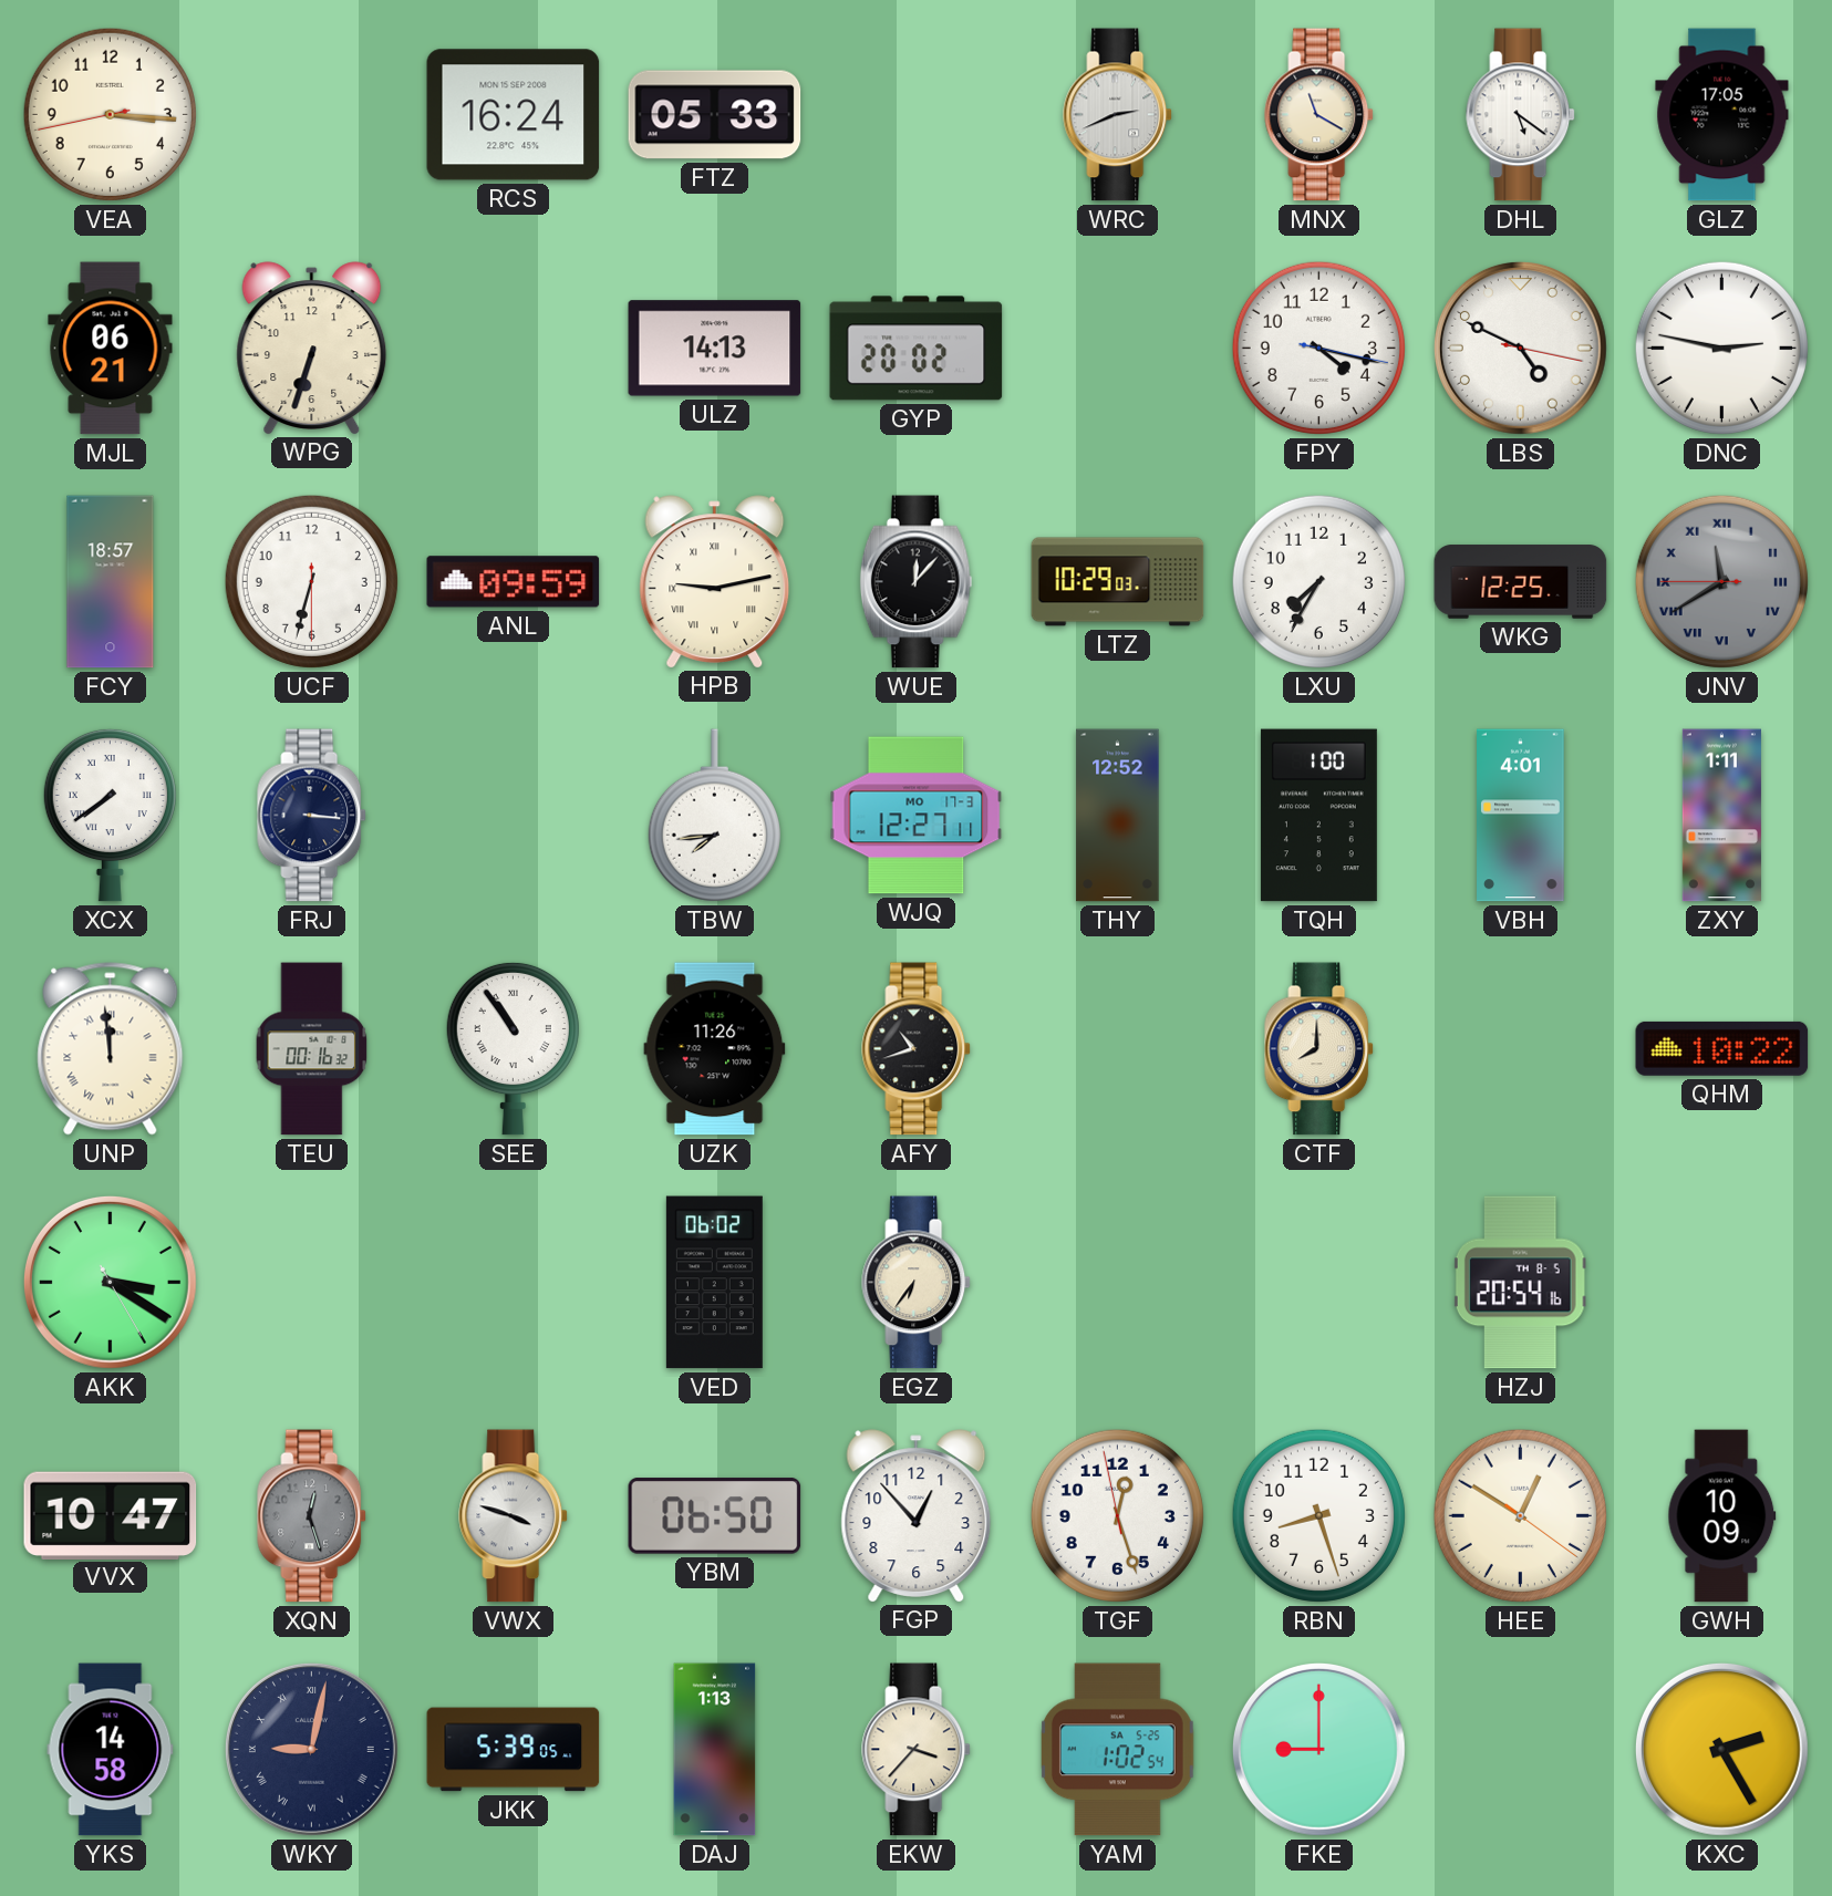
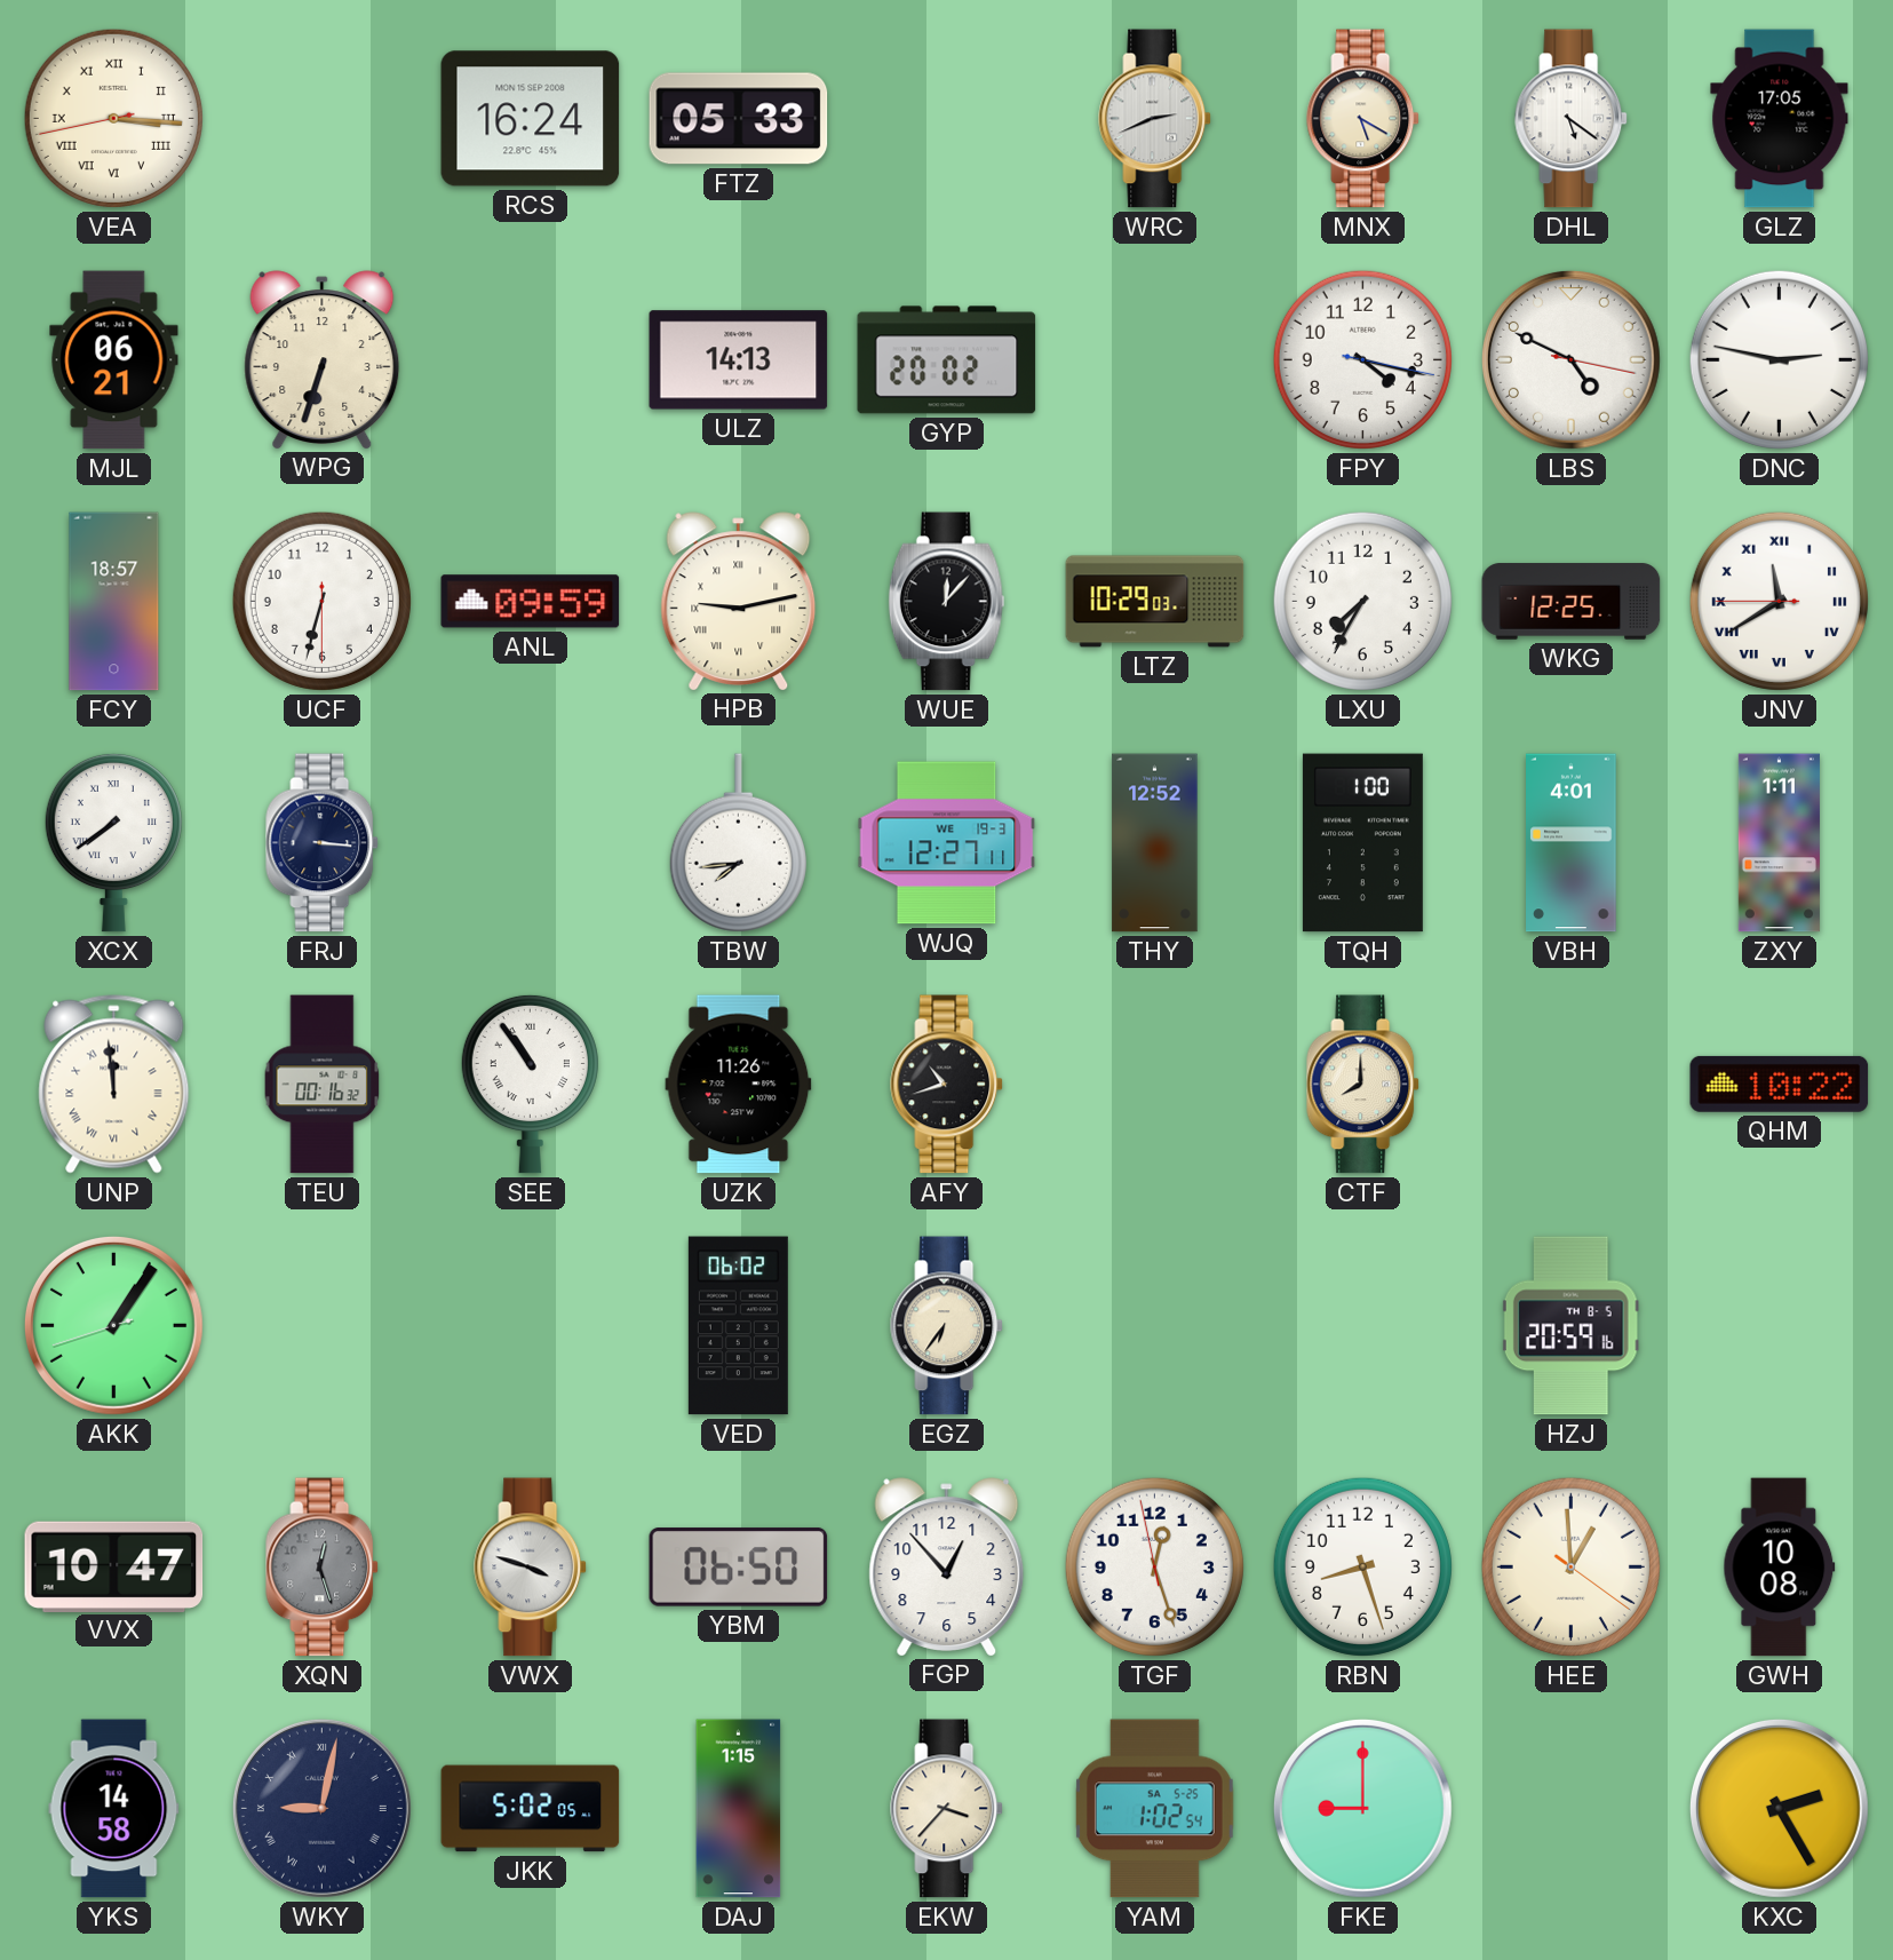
VEA numerals: Arabic -> Roman
MNX: 11:20 -> 5:20
JNV dial: grey -> white
WJQ date: MO 17-3 -> WE 19-3
AKK: 3:20 -> 1:05
HZJ: 20:54 -> 20:59
HEE: 12:50 -> 12:59
GWH: 10:09 -> 10:08
JKK: 5:39 -> 5:02
DAJ: 1:13 -> 1:15
